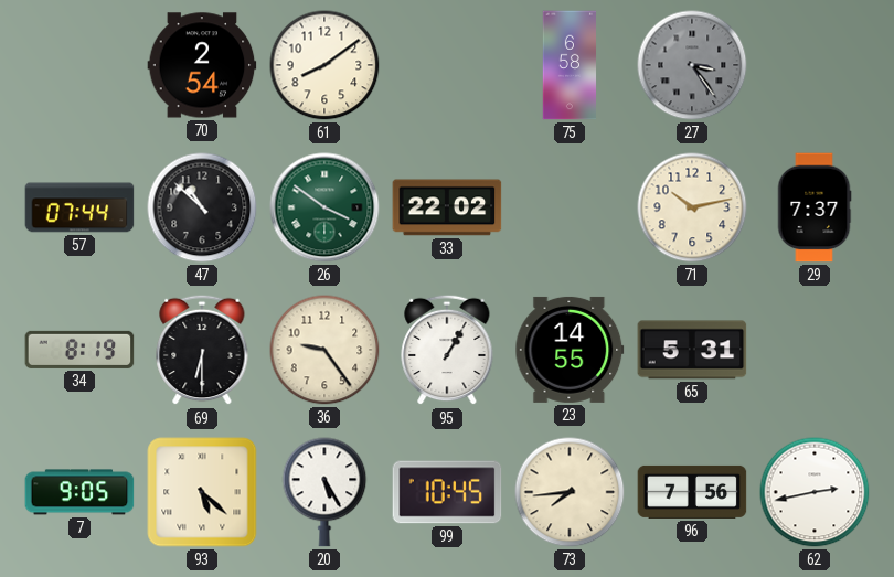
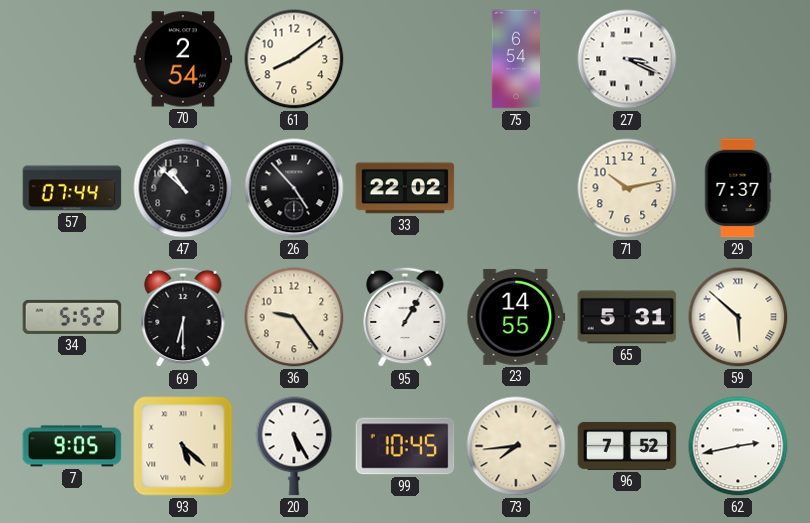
75: 6:58 -> 6:54
27: 3:24 -> 3:19
27 dial: grey -> white
26: 3:51 -> 4:53
26 dial: green -> black
34: 8:19 -> 5:52
59: none -> 5:52
96: 7:56 -> 7:52
